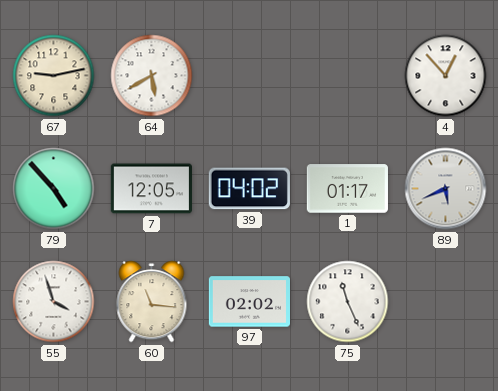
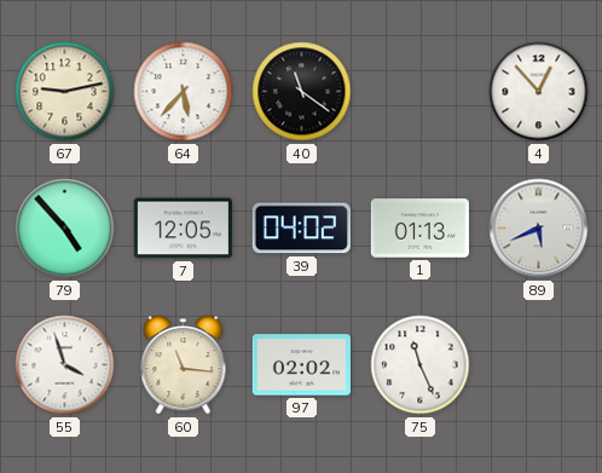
64: 5:40 -> 5:37
40: none -> 11:21
1: 01:17 -> 01:13
